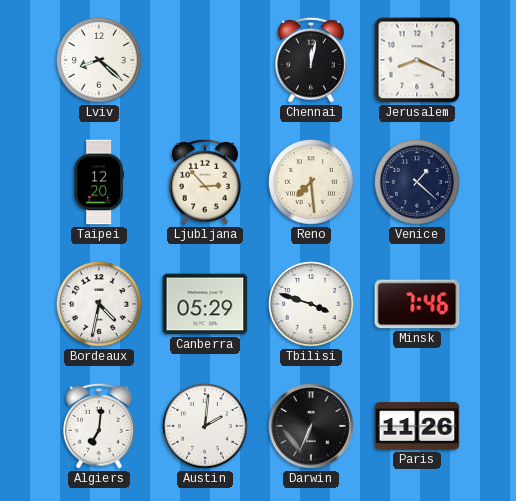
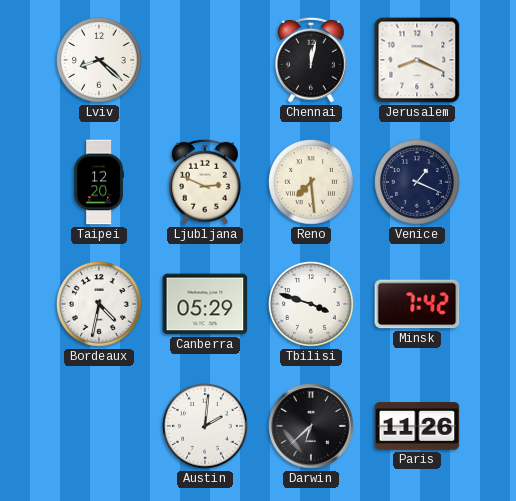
Ljubljana: 2:53 -> 2:49
Venice: 1:22 -> 1:19
Minsk: 7:46 -> 7:42
Algiers: 7:01 -> none
Darwin: 6:34 -> 6:38
